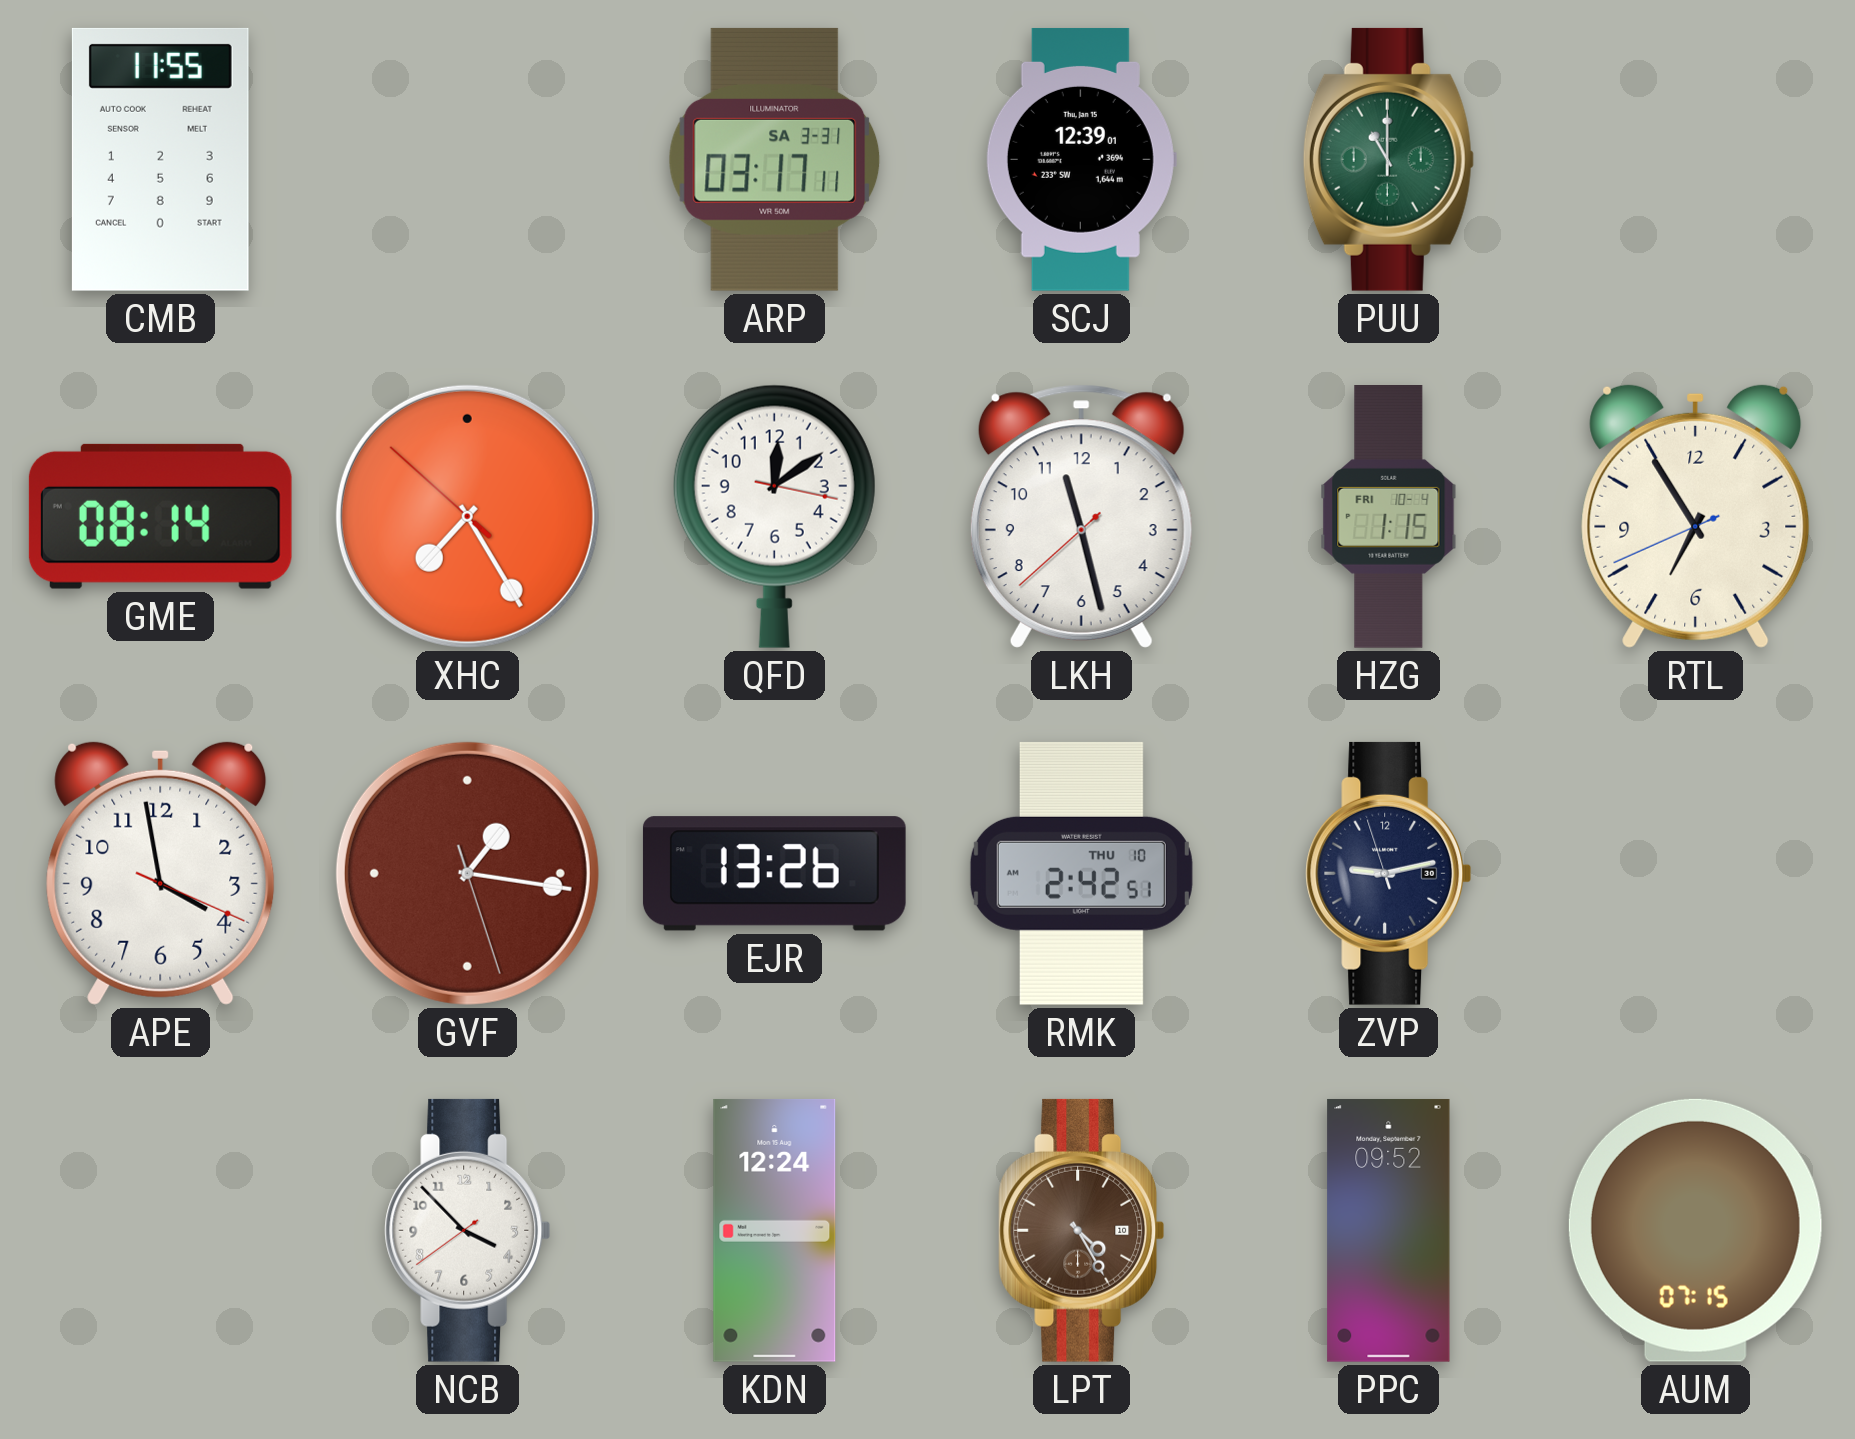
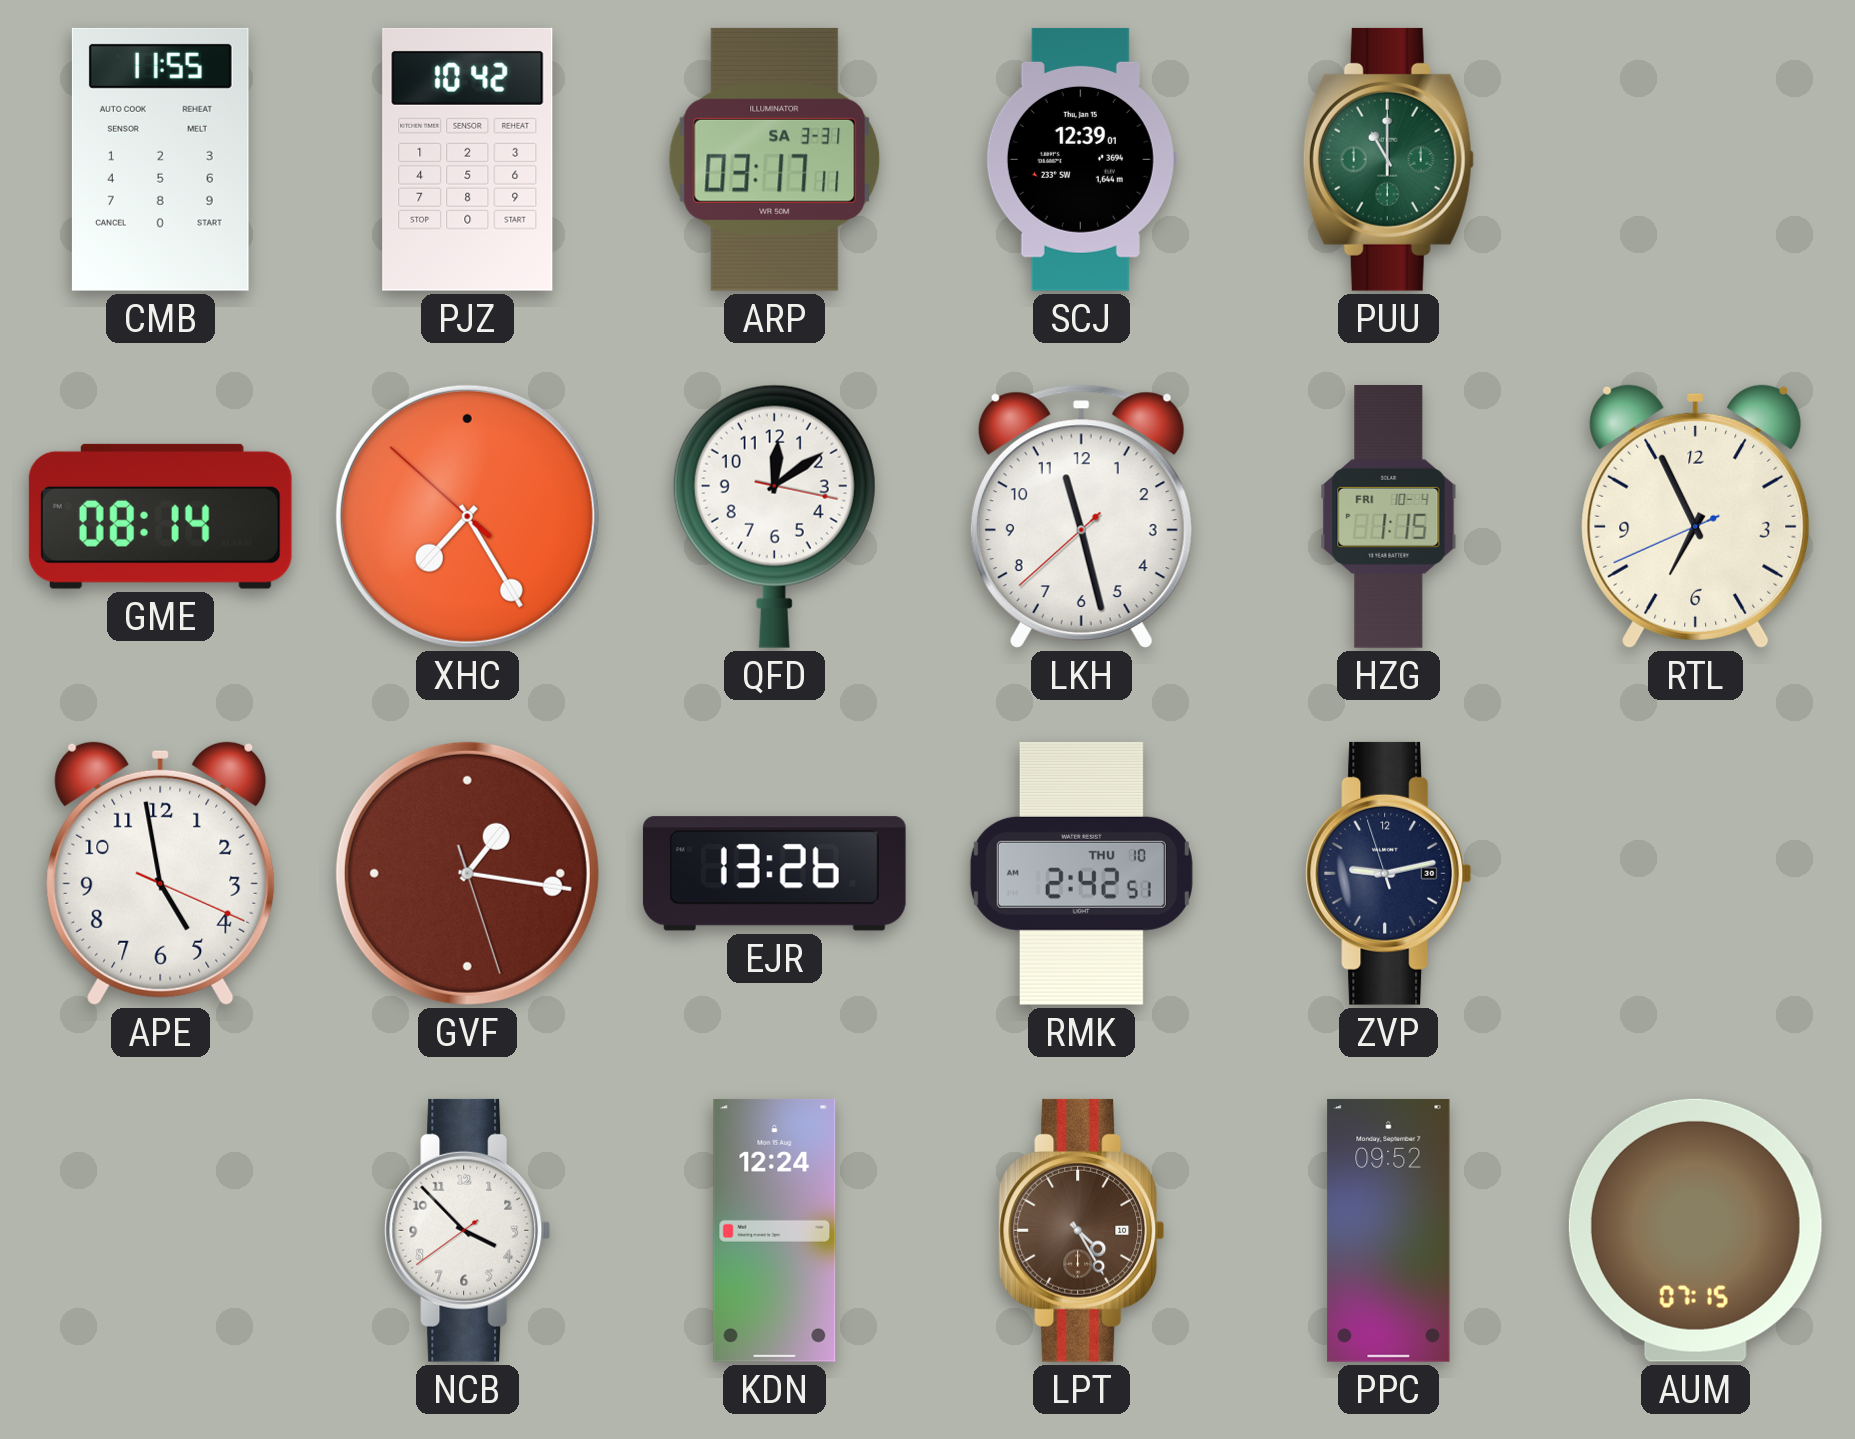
PJZ: none -> 10:42
RTL: 6:54 -> 6:55
APE: 3:58 -> 4:58
